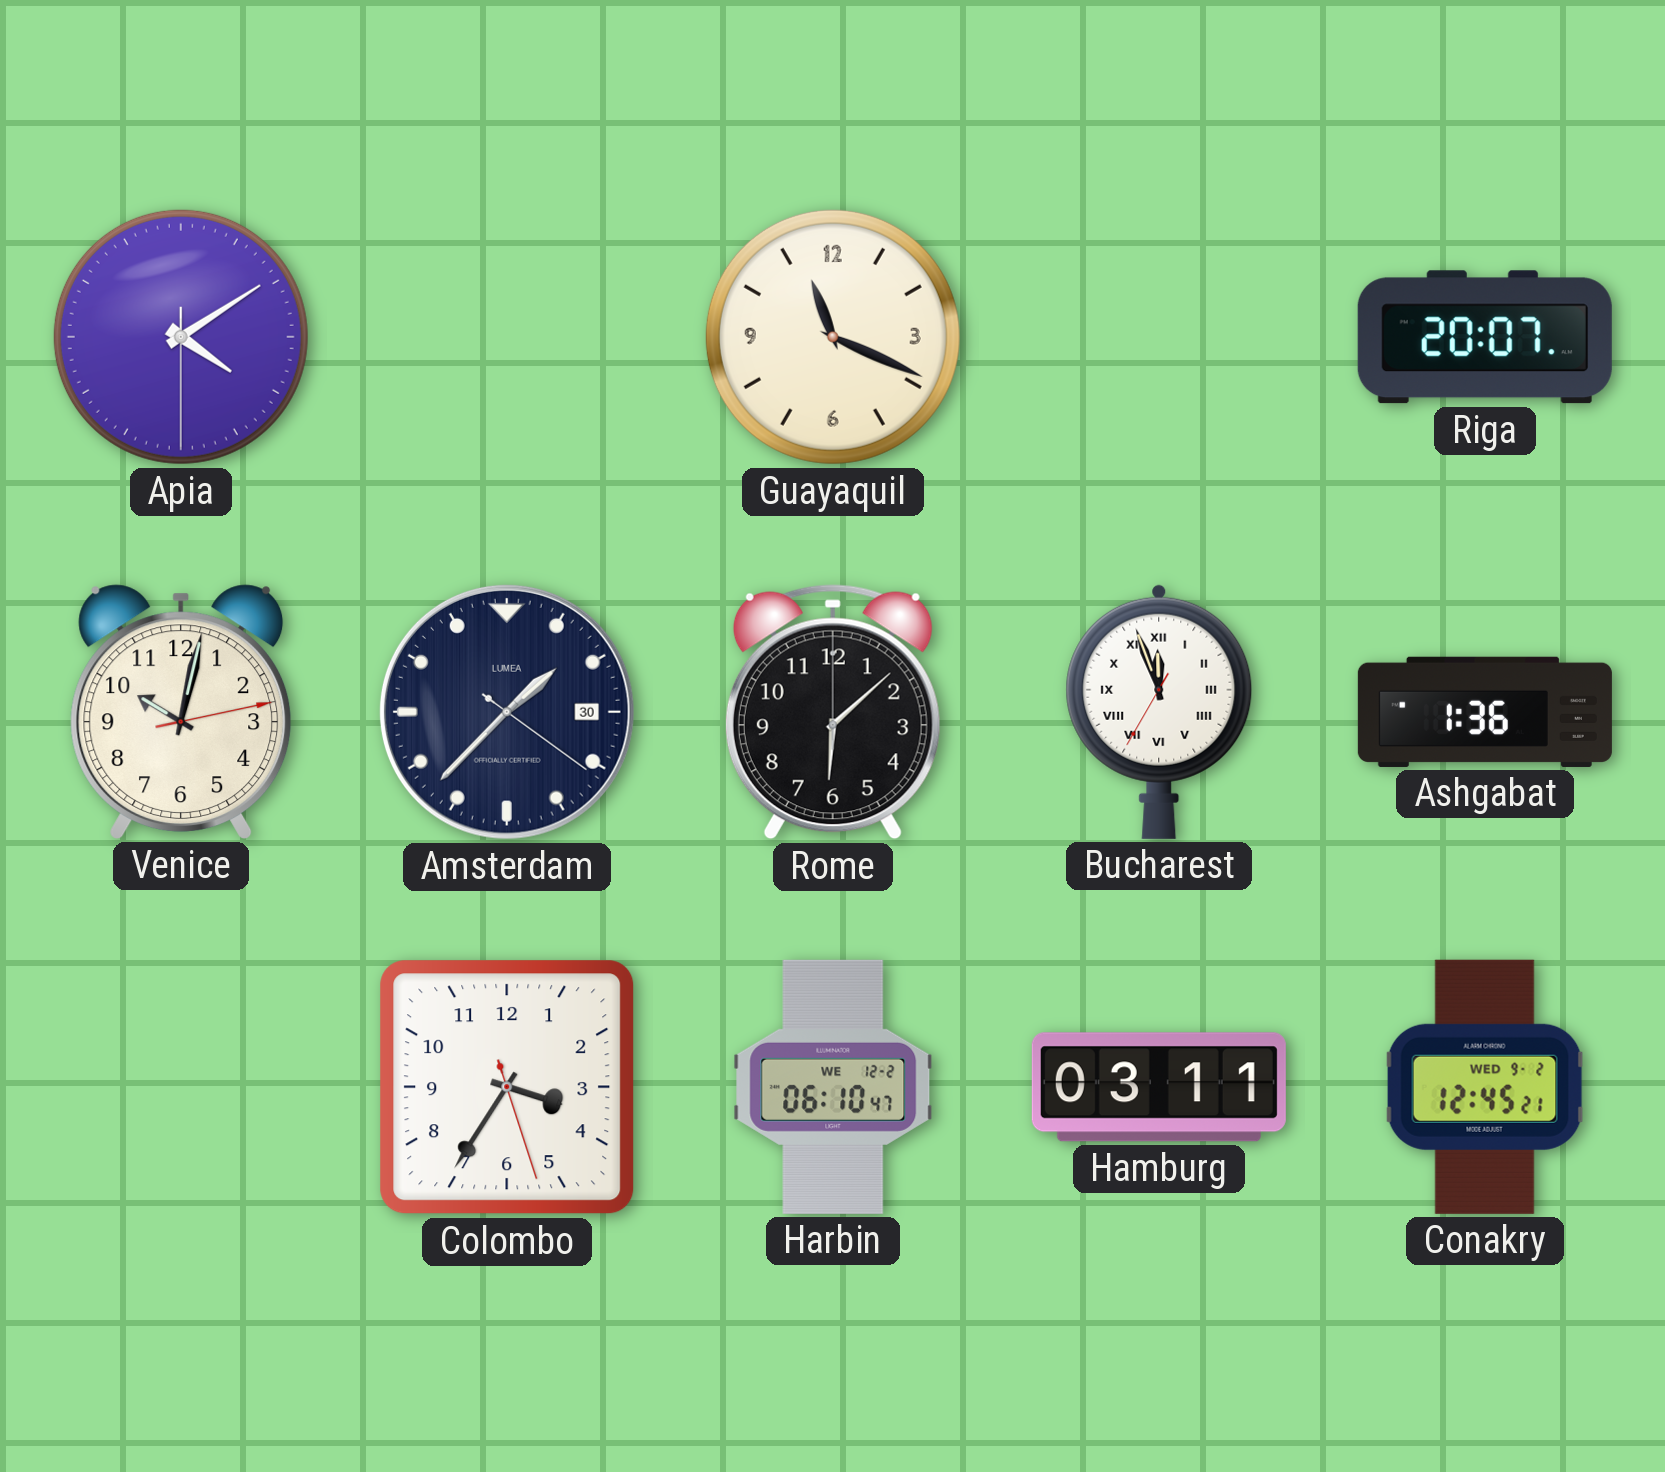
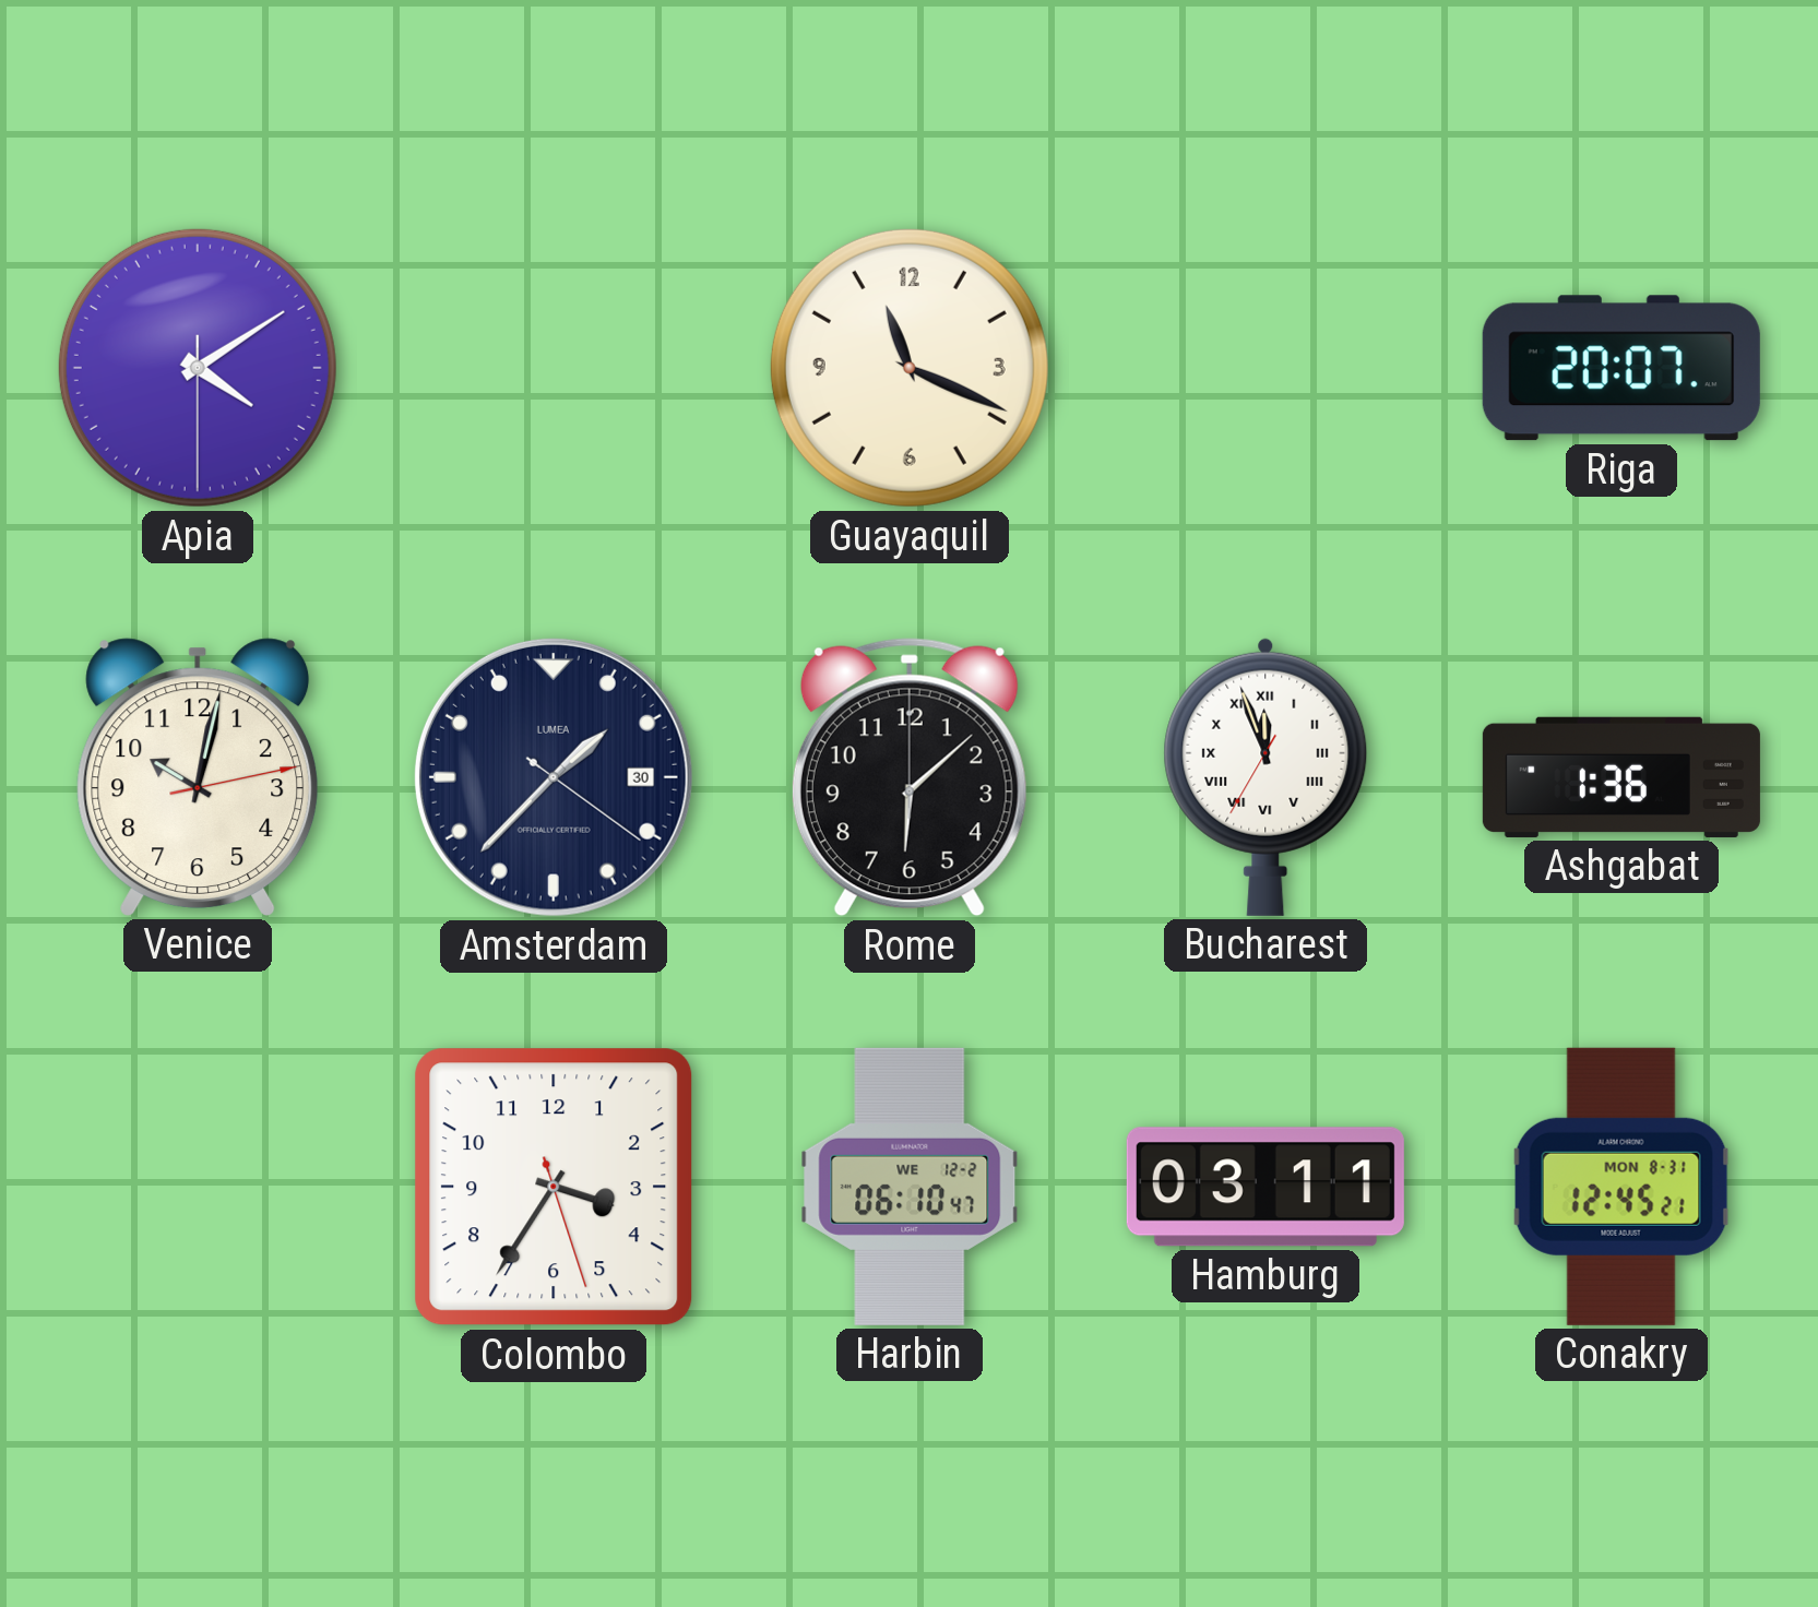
Conakry date: WED 9-2 -> MON 8-31
